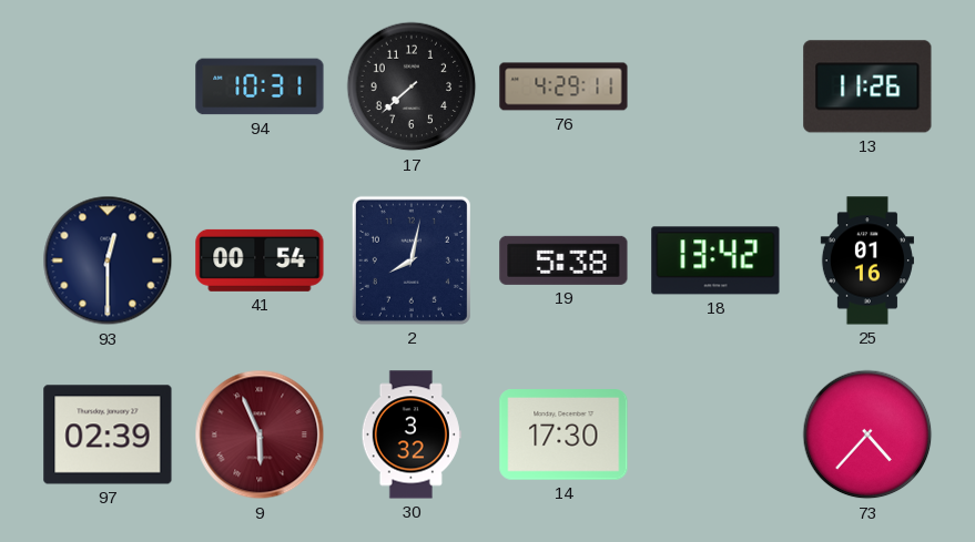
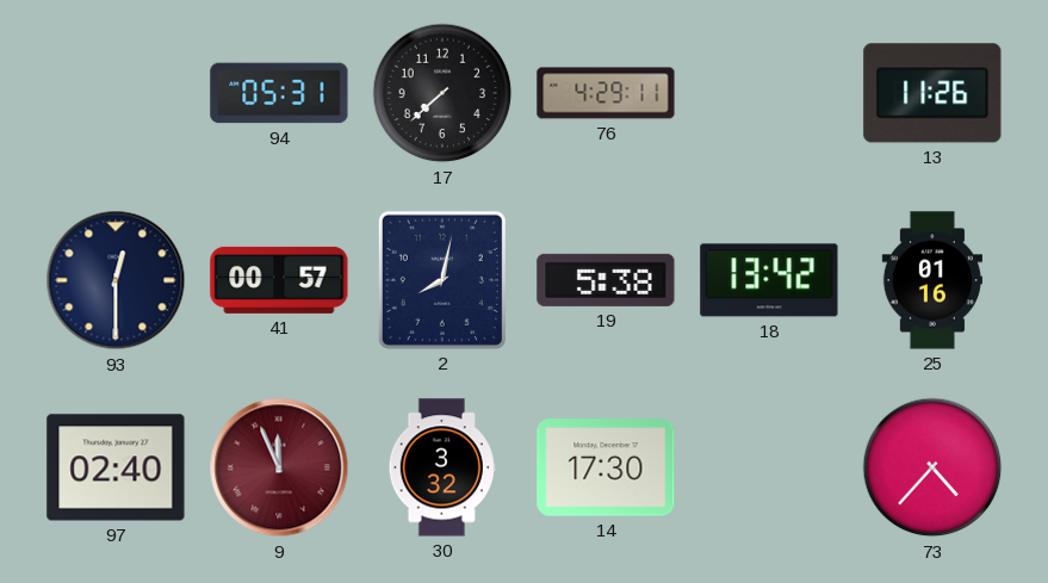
94: 10:31 -> 05:31
41: 00:54 -> 00:57
97: 02:39 -> 02:40
9: 5:56 -> 11:56
